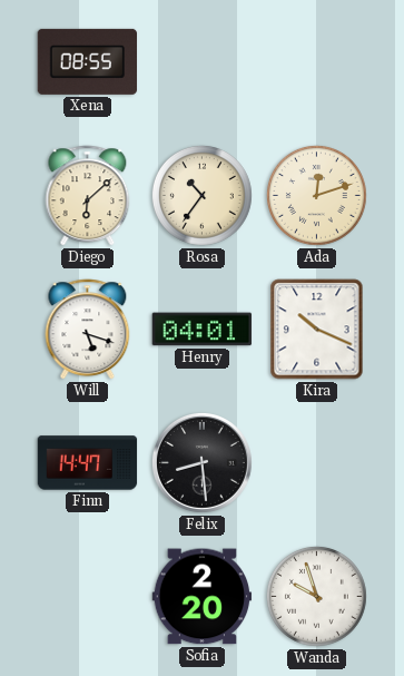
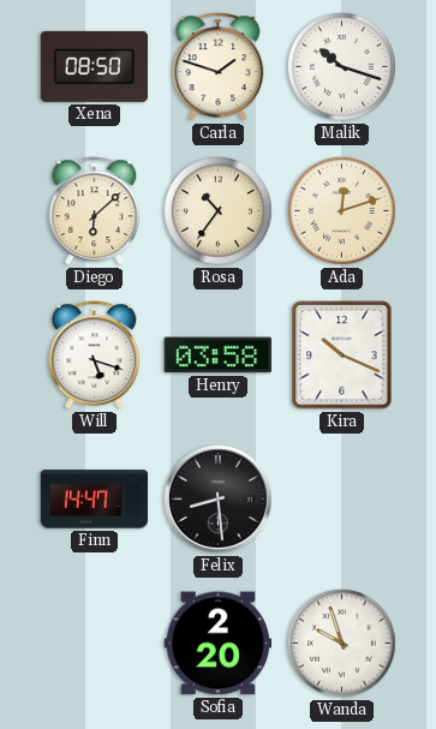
Xena: 08:55 -> 08:50
Carla: none -> 1:48
Malik: none -> 10:18
Henry: 04:01 -> 03:58
